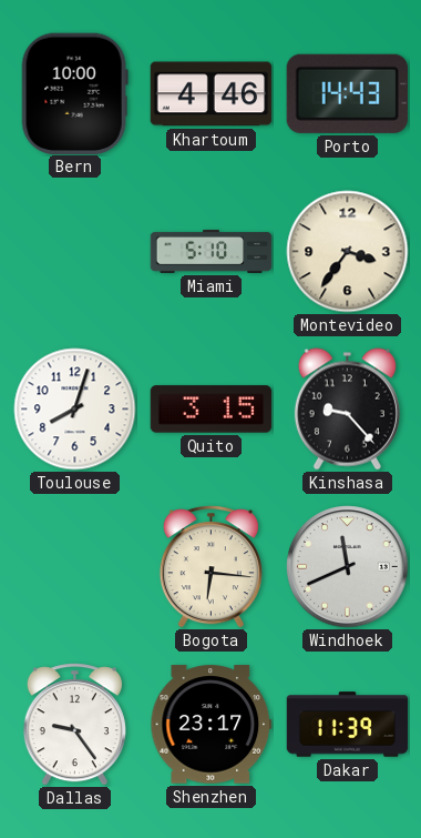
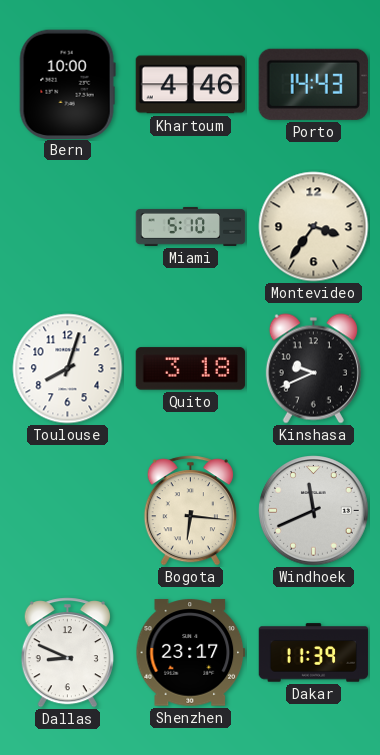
Quito: 3:15 -> 3:18
Kinshasa: 9:23 -> 9:41
Dallas: 9:24 -> 8:49
